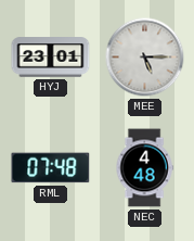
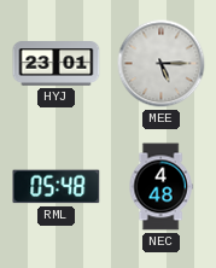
RML: 07:48 -> 05:48
